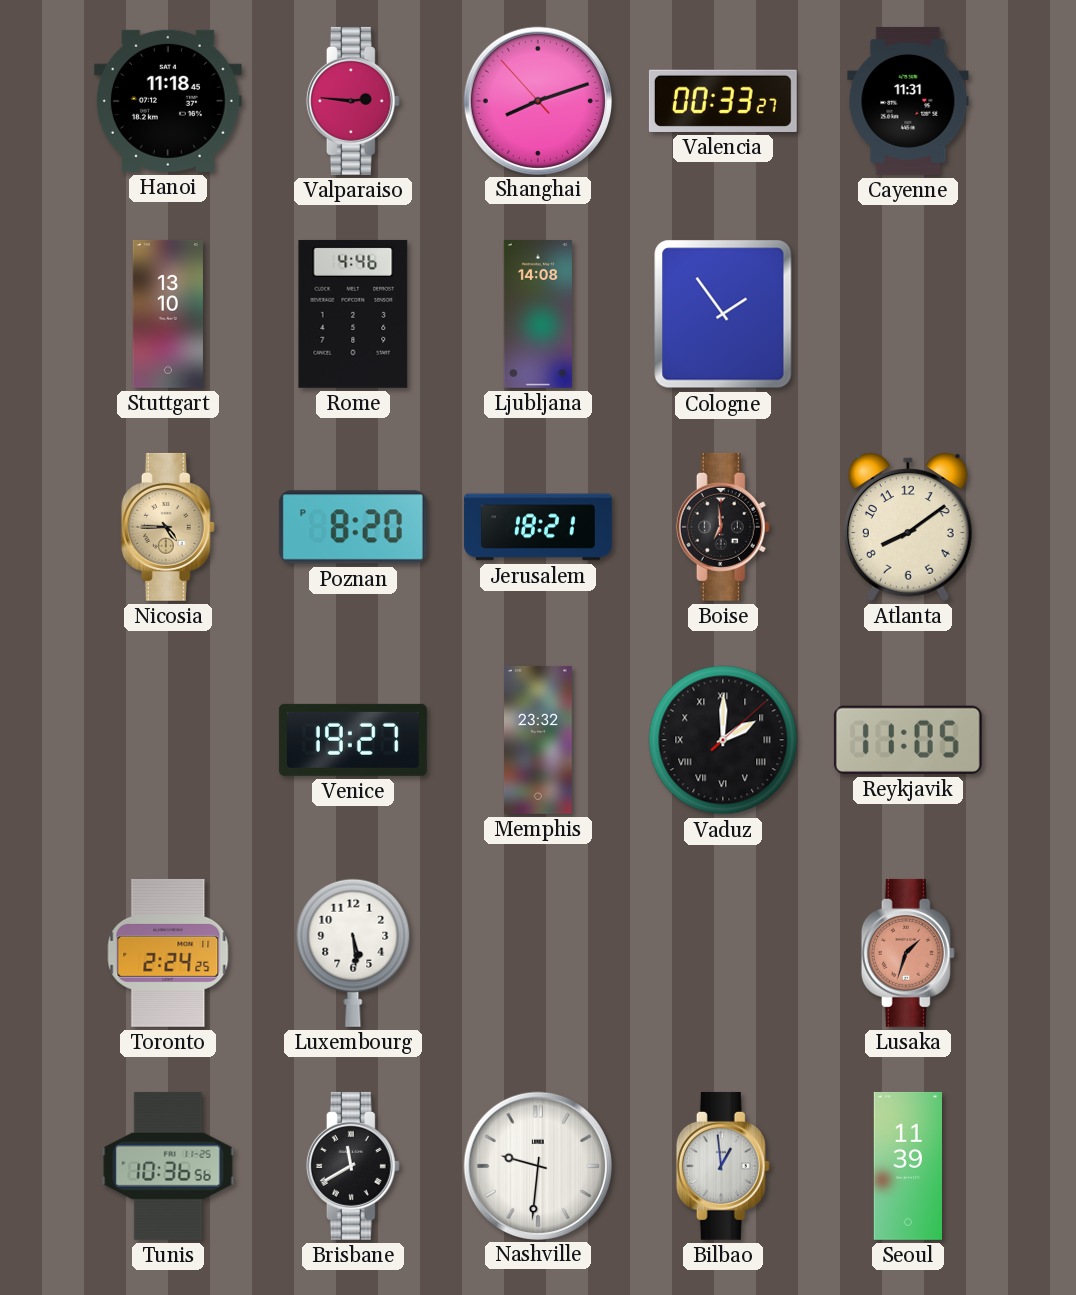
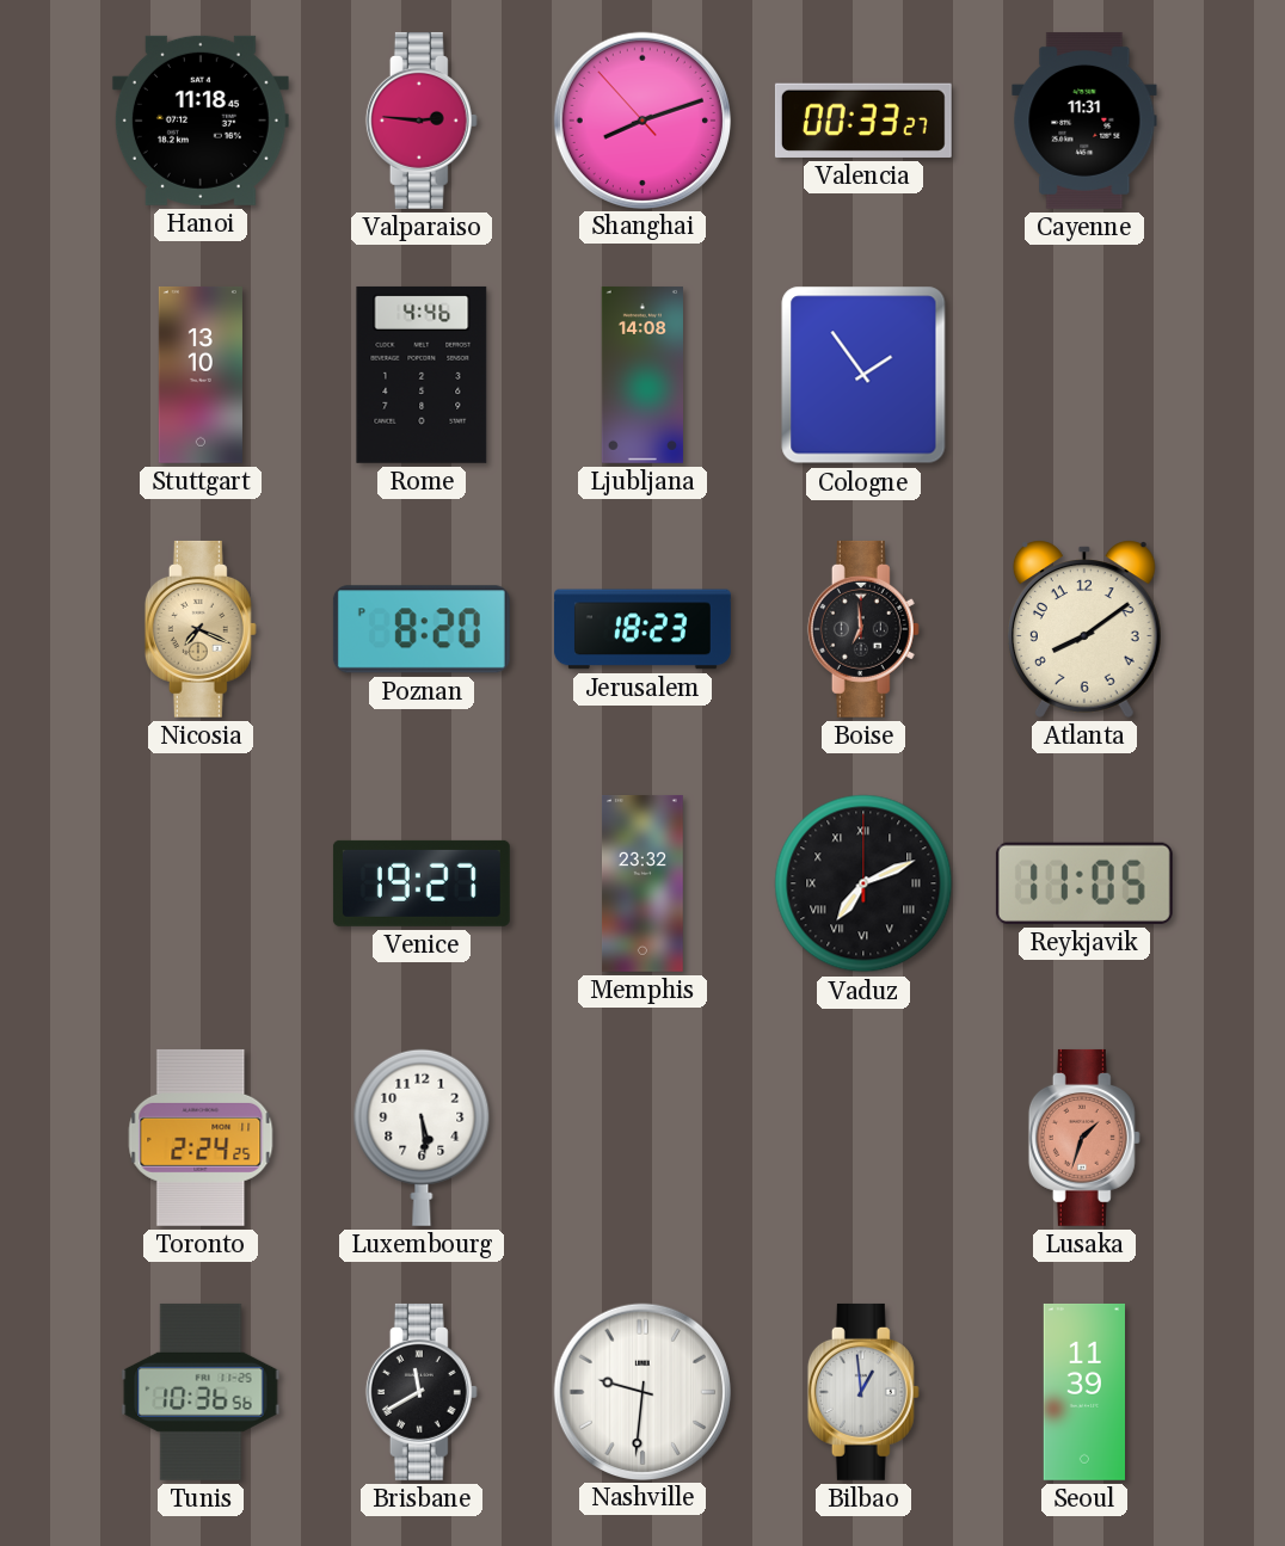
Nicosia: 4:45 -> 7:19
Jerusalem: 18:21 -> 18:23
Vaduz: 2:00 -> 7:11
